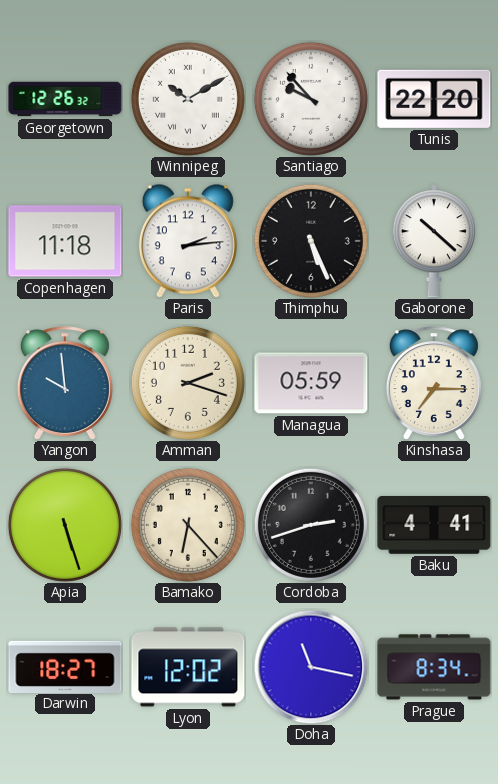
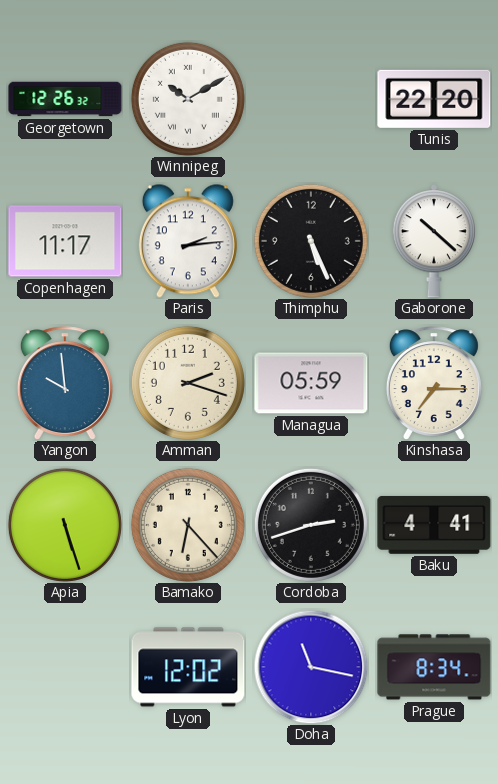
Santiago: 9:53 -> none
Copenhagen: 11:18 -> 11:17
Darwin: 18:27 -> none
